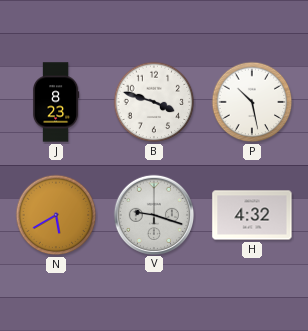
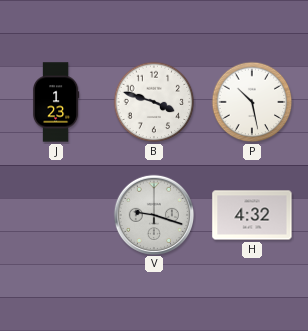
J: 8:23 -> 1:23
N: 5:40 -> none
